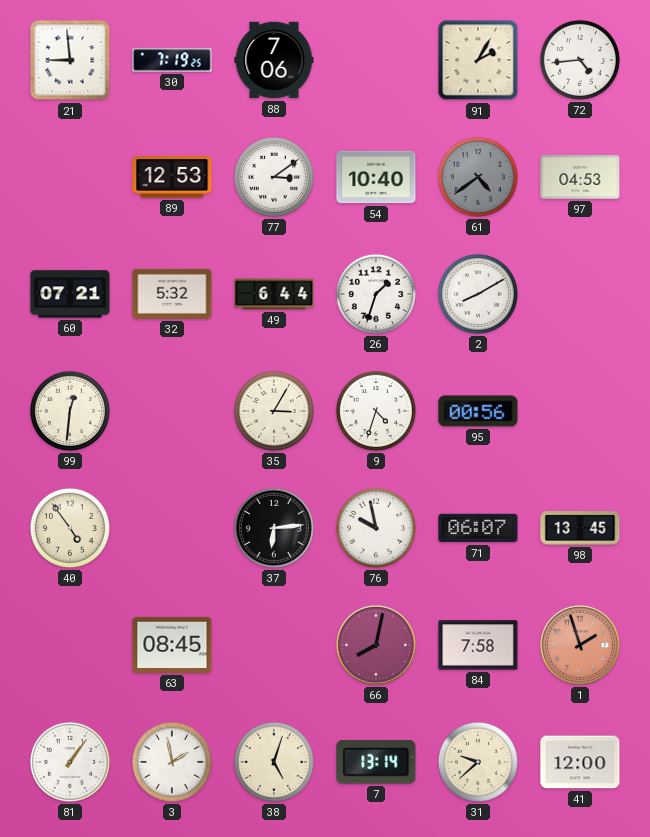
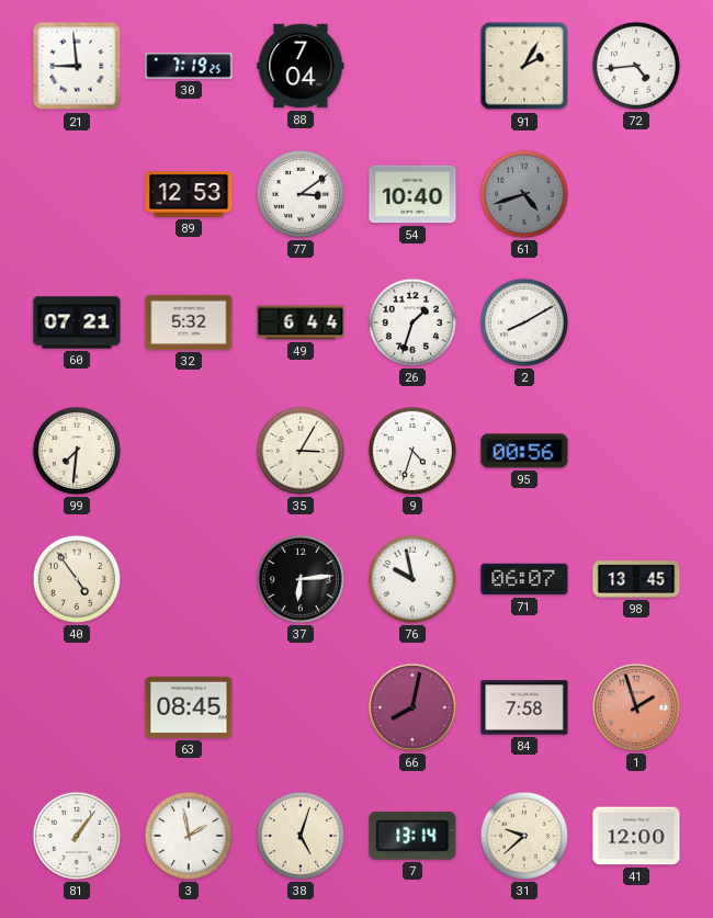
88: 7:06 -> 7:04
61: 4:39 -> 4:42
97: 04:53 -> none
99: 12:31 -> 7:31
